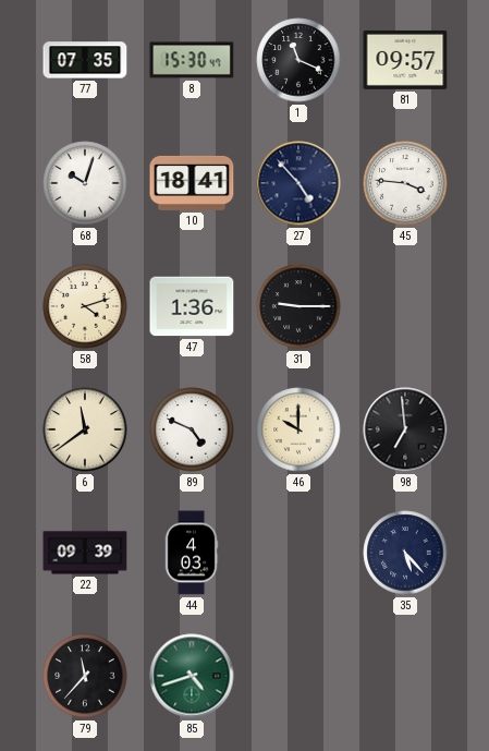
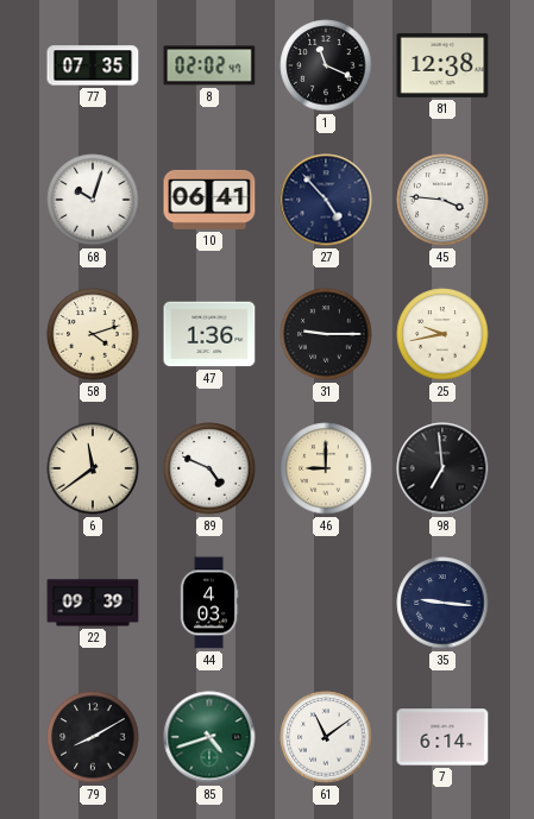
8: 15:30 -> 02:02
81: 09:57 -> 12:38
10: 18:41 -> 06:41
25: none -> 9:43
46: 10:00 -> 9:00
35: 5:23 -> 9:16
79: 11:37 -> 8:10
61: none -> 11:09
7: none -> 6:14
